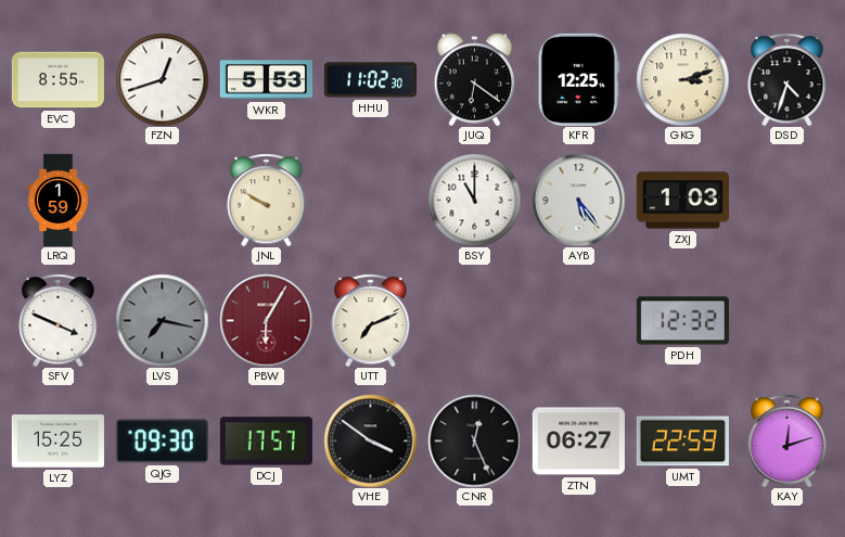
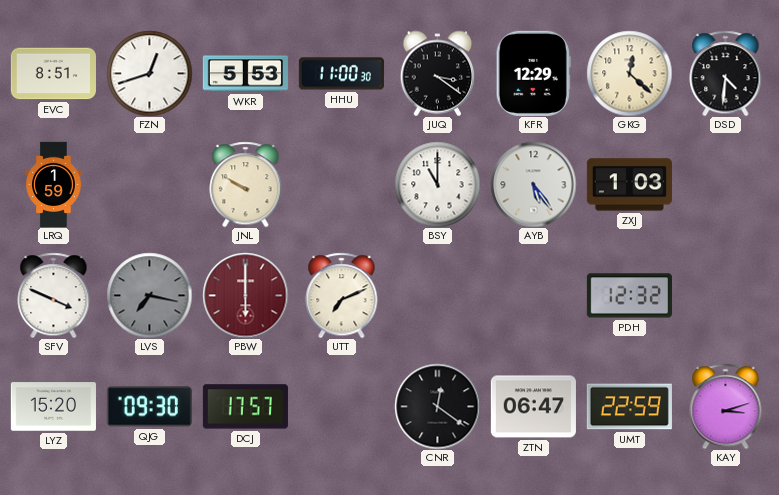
EVC: 8:55 -> 8:51
HHU: 11:02 -> 11:00
JUQ: 6:21 -> 3:21
KFR: 12:25 -> 12:29
GKG: 3:12 -> 12:22
DSD: 4:33 -> 4:31
PBW: 6:05 -> 6:00
LYZ: 15:25 -> 15:20
VHE: 3:51 -> none
CNR: 12:26 -> 12:21
ZTN: 06:27 -> 06:47
KAY: 12:12 -> 3:12
